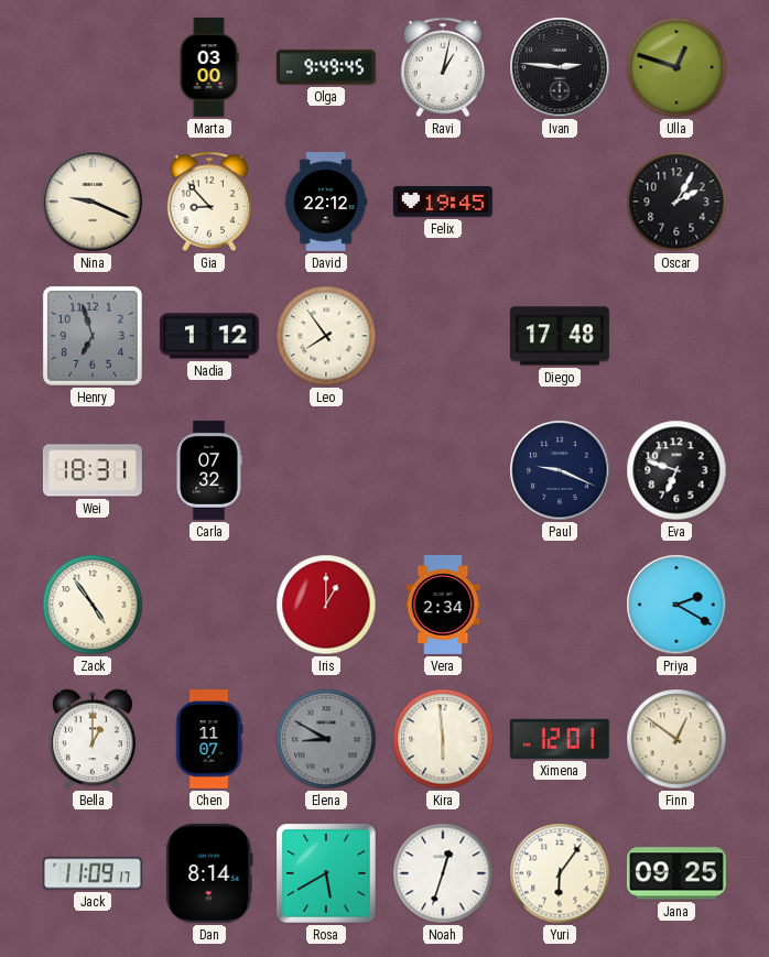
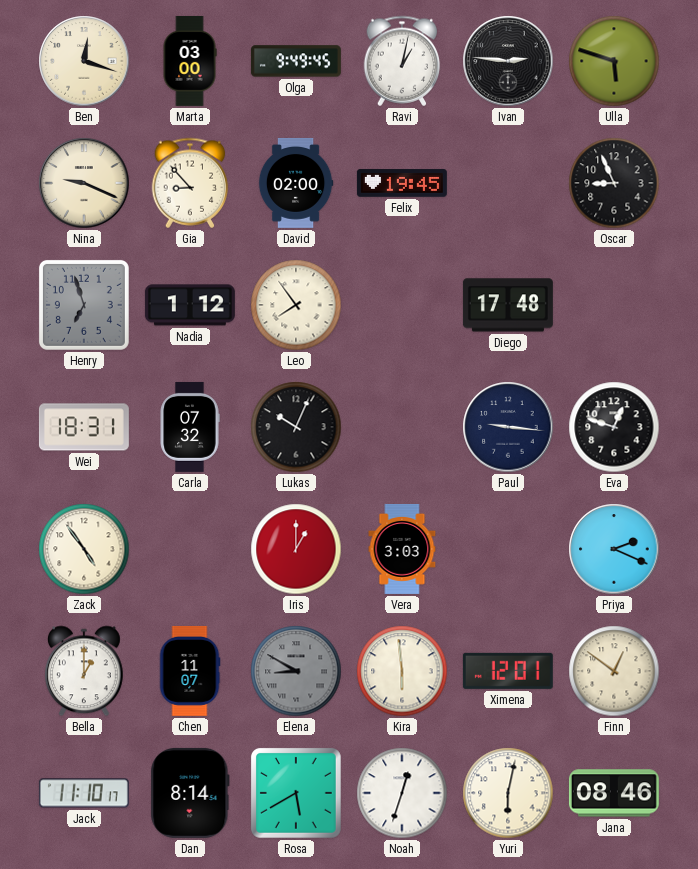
Ben: none -> 12:18
Ulla: 12:48 -> 5:48
David: 22:12 -> 02:00
Oscar: 2:05 -> 8:56
Lukas: none -> 10:04
Paul: 9:19 -> 9:16
Eva: 6:48 -> 12:48
Vera: 2:34 -> 3:03
Priya: 2:20 -> 2:19
Jack: 11:09 -> 11:10
Yuri: 6:06 -> 6:02
Jana: 09:25 -> 08:46
